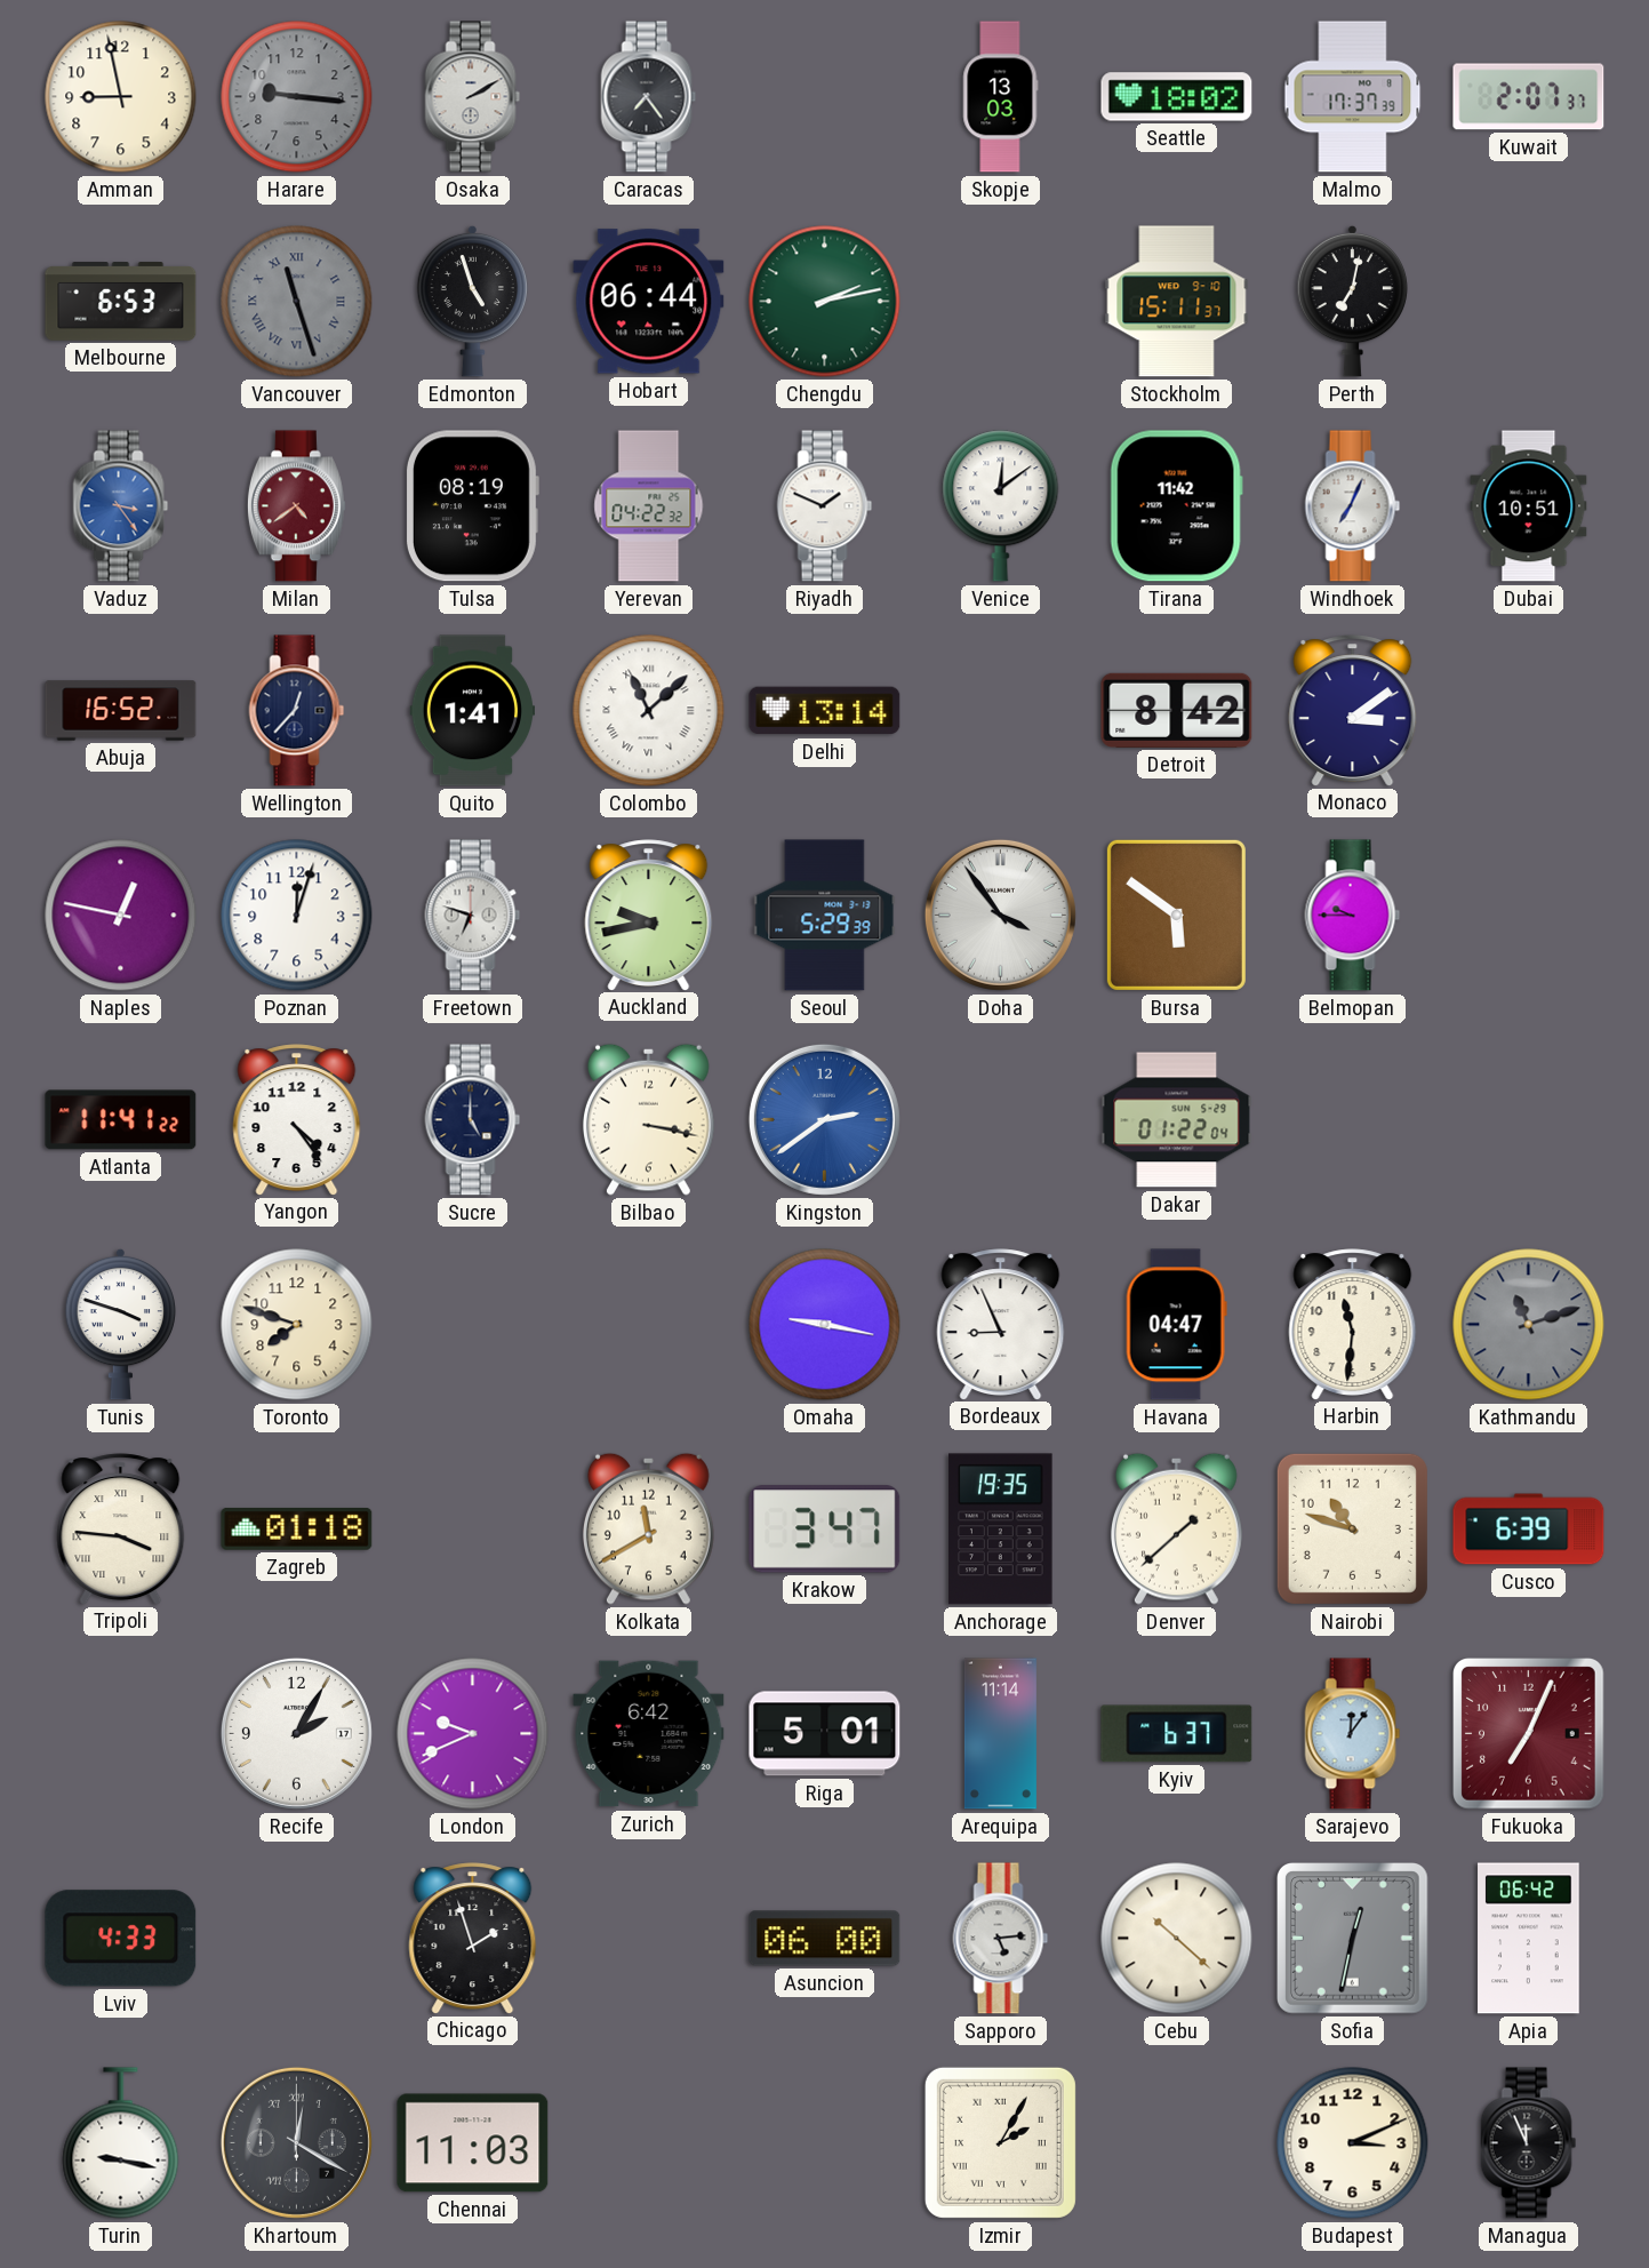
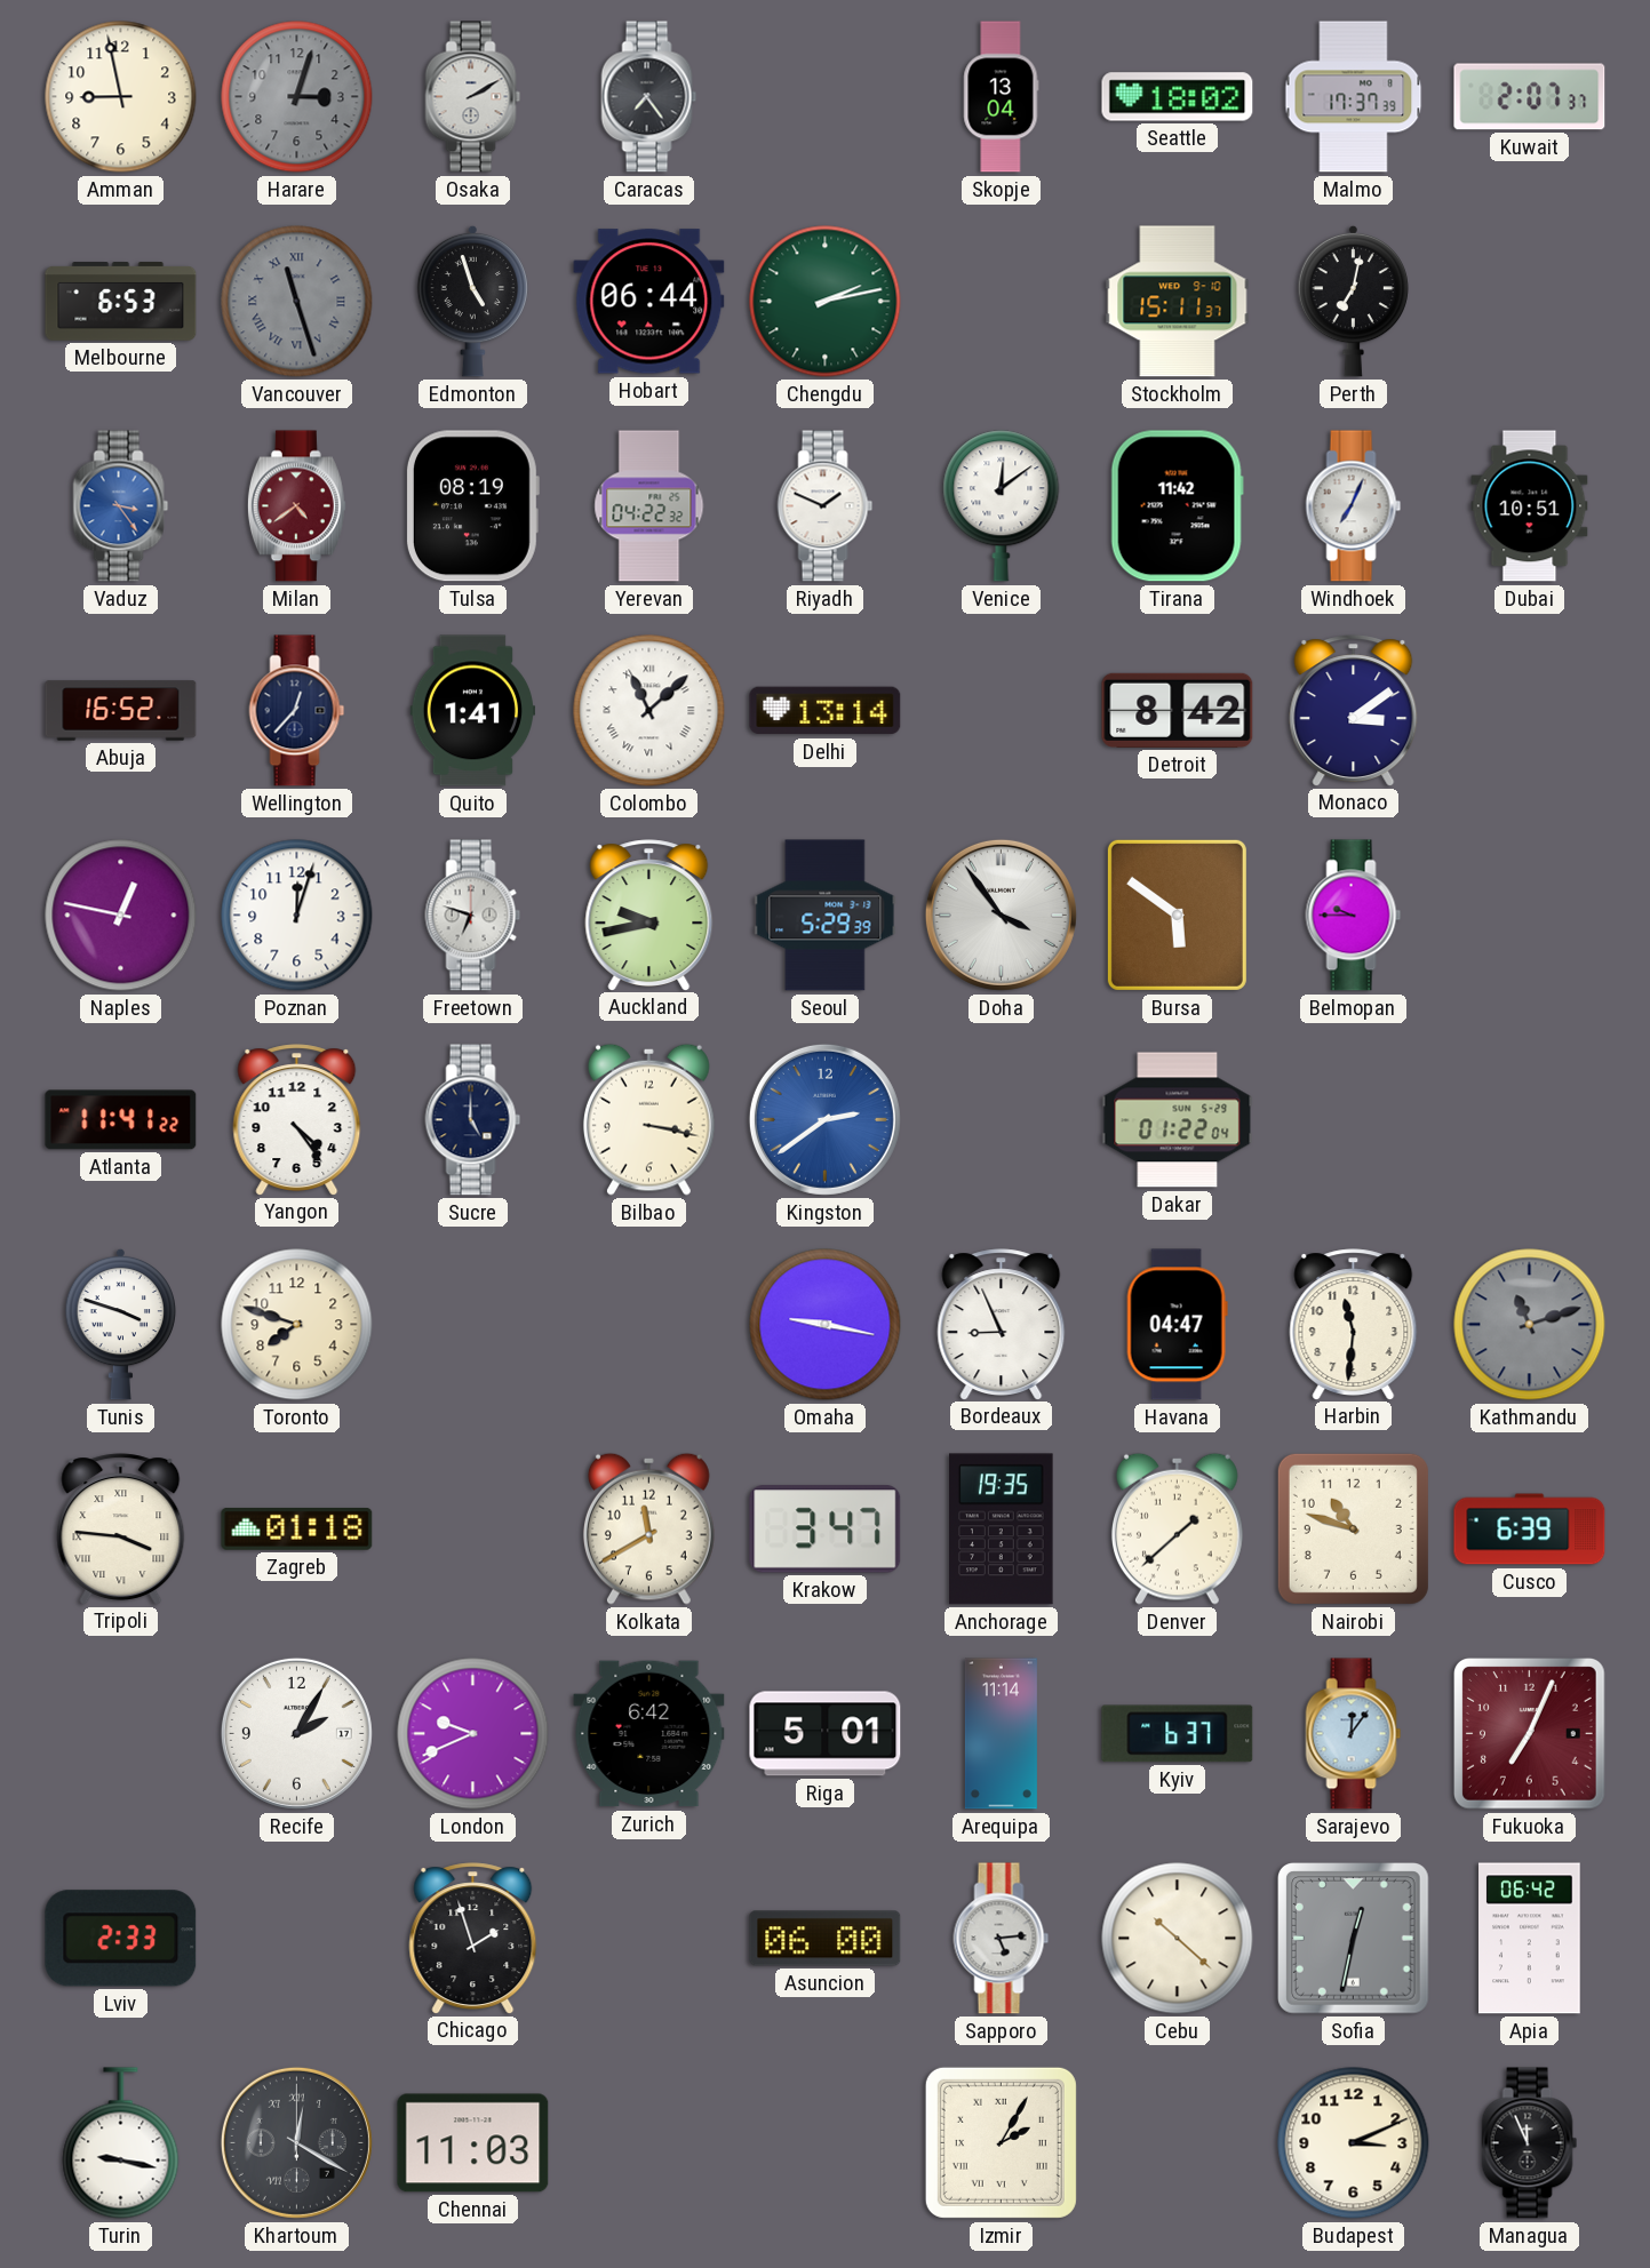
Harare: 9:16 -> 3:03
Skopje: 13:03 -> 13:04
Lviv: 4:33 -> 2:33
